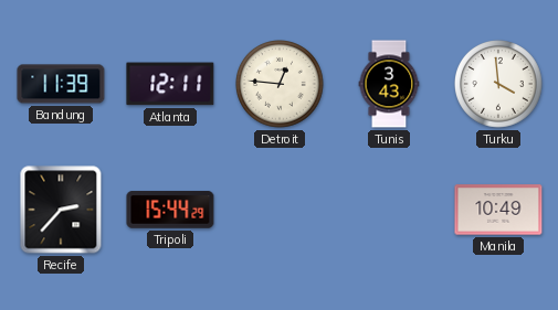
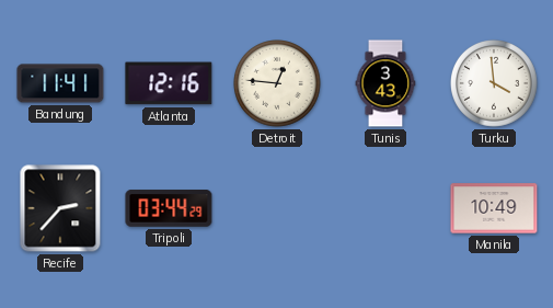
Bandung: 11:39 -> 11:41
Atlanta: 12:11 -> 12:16
Tripoli: 15:44 -> 03:44
